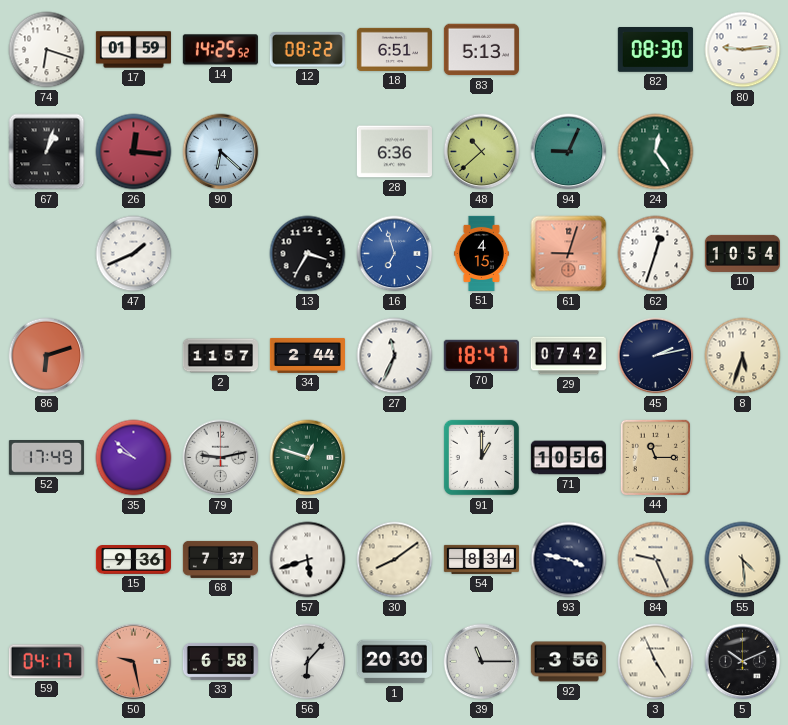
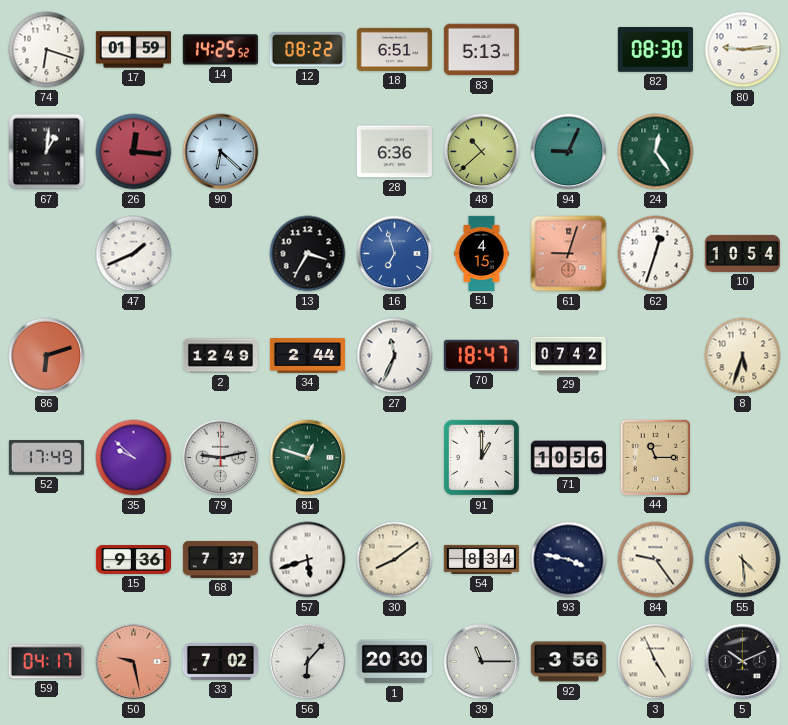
67: 1:03 -> 1:01
2: 11:57 -> 12:49
45: 2:13 -> none
84: 9:26 -> 9:24
33: 6:58 -> 7:02
